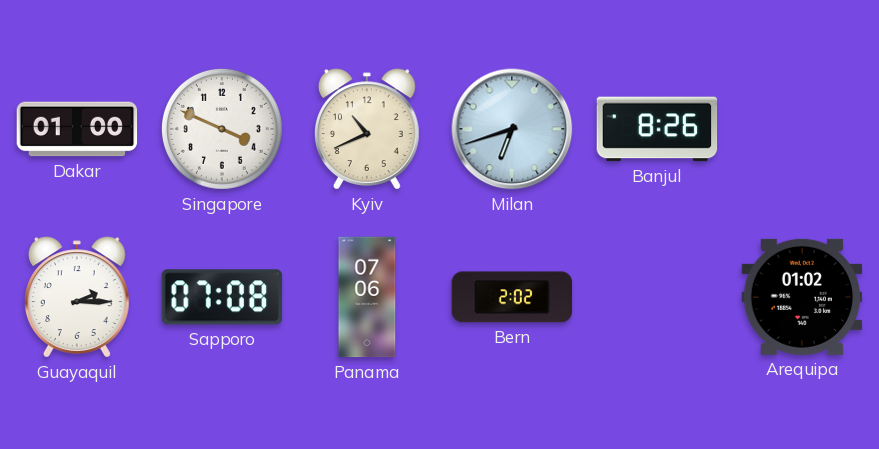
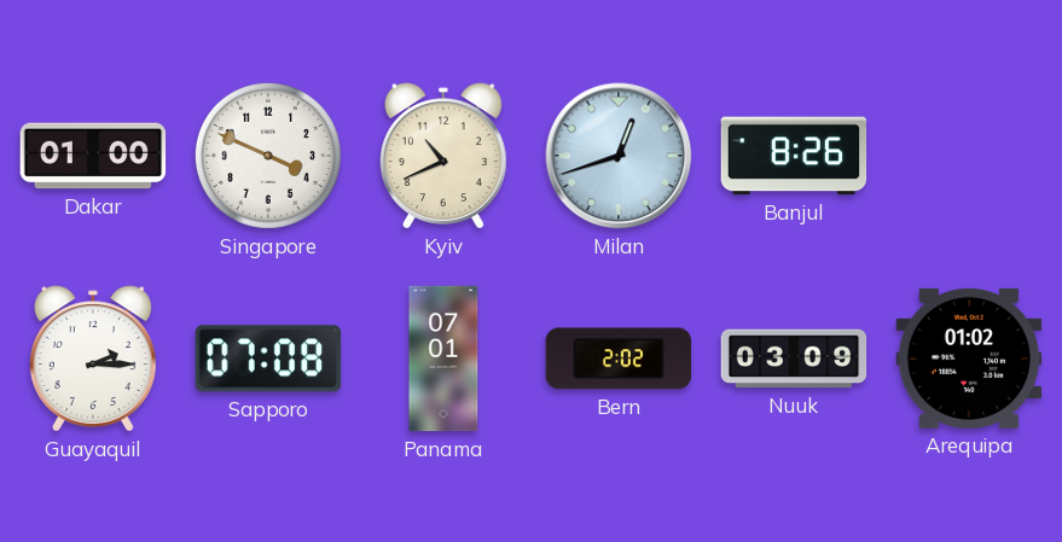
Milan: 6:42 -> 12:42
Panama: 07:06 -> 07:01
Nuuk: none -> 03:09
